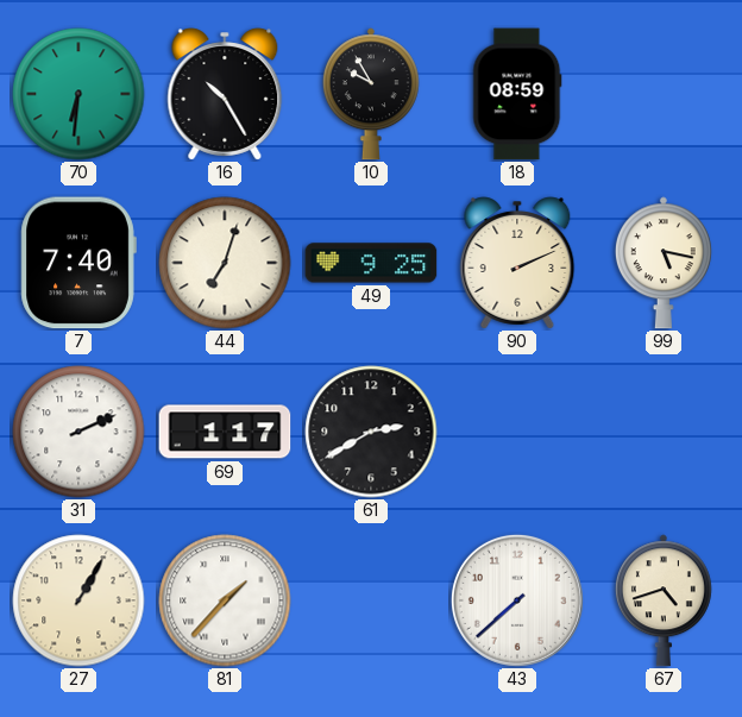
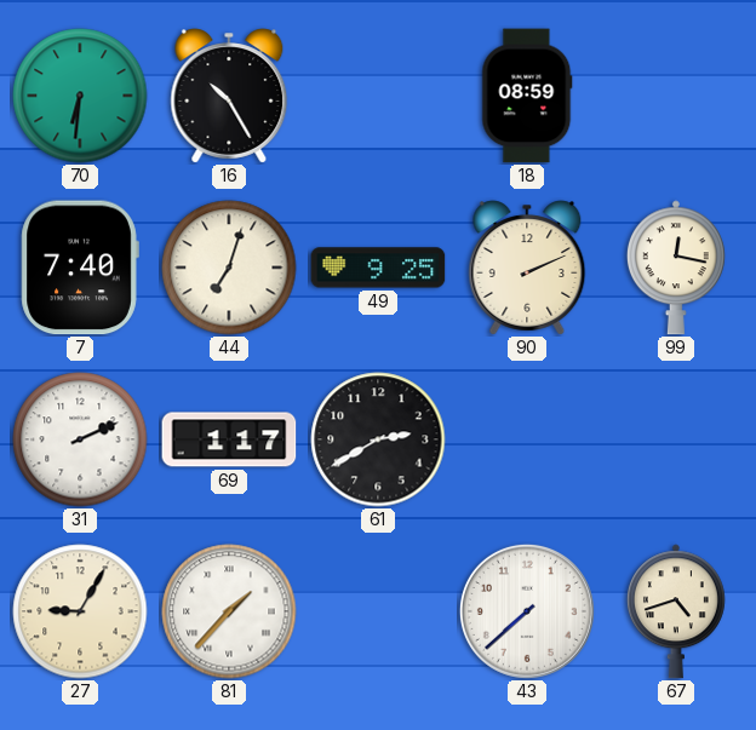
10: 9:55 -> none
99: 5:17 -> 12:17
27: 1:05 -> 9:05
